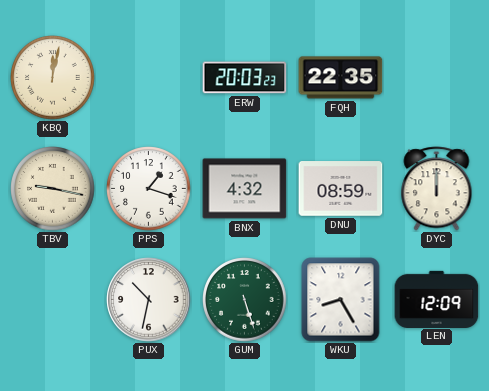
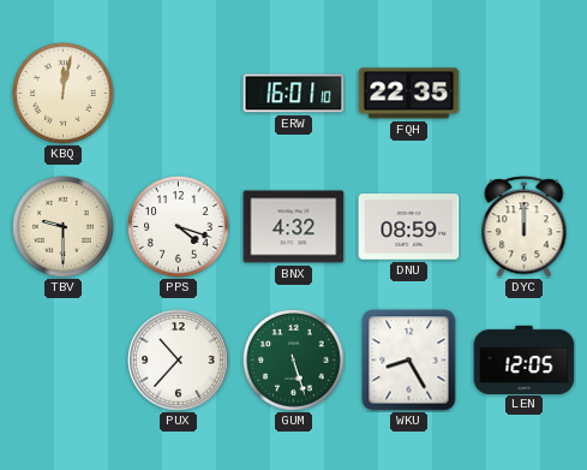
ERW: 20:03 -> 16:01
TBV: 9:17 -> 9:30
PPS: 1:18 -> 4:18
PUX: 10:32 -> 10:37
LEN: 12:09 -> 12:05
